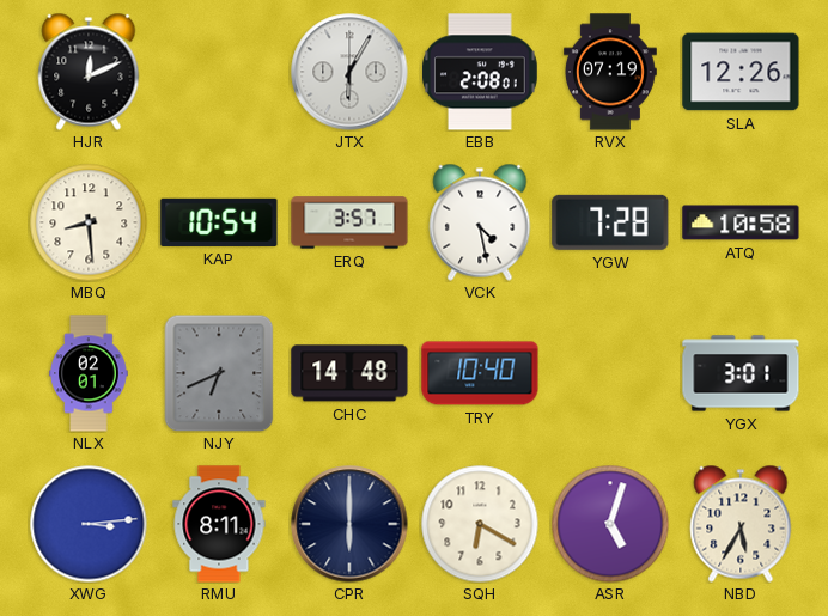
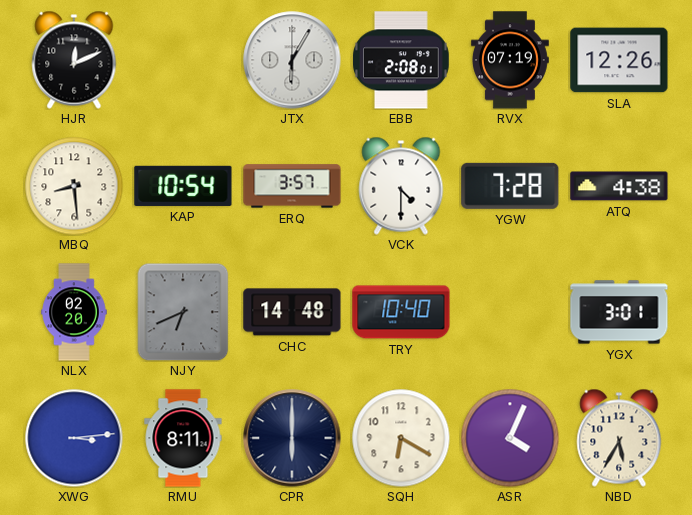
VCK: 4:28 -> 4:30
ATQ: 10:58 -> 4:38
NLX: 02:01 -> 02:20
ASR: 5:03 -> 4:04
